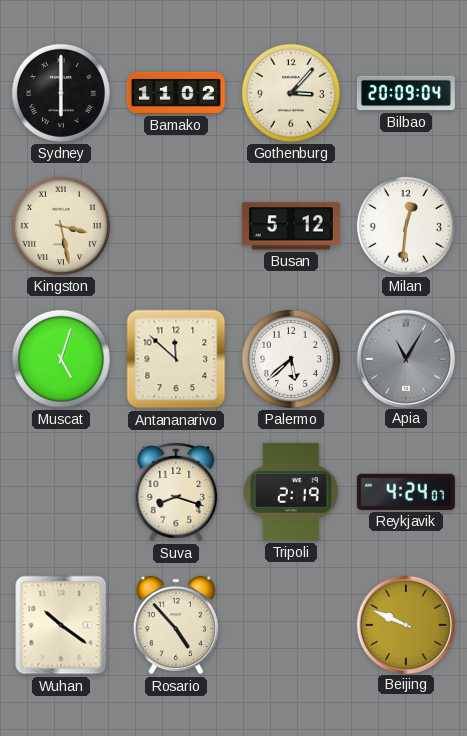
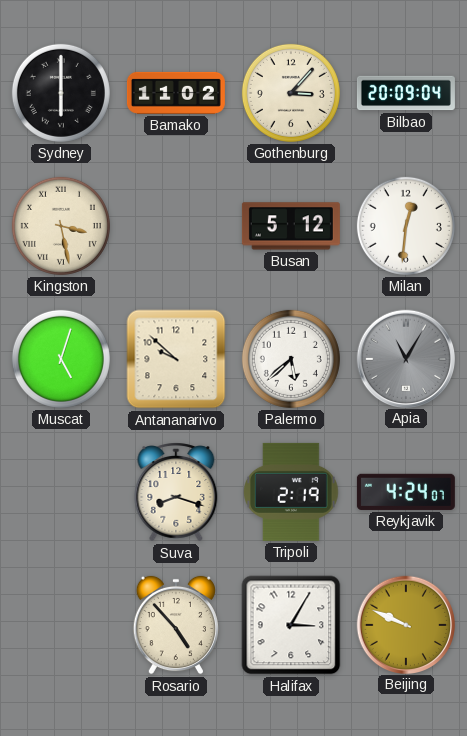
Antananarivo: 11:52 -> 9:52
Wuhan: 10:21 -> none
Halifax: none -> 3:05
